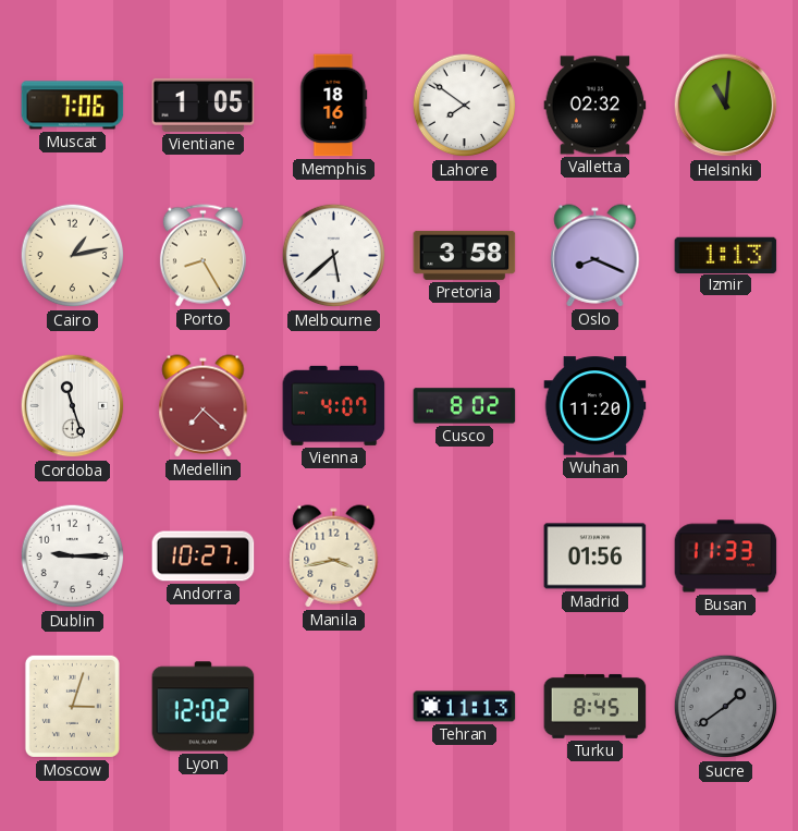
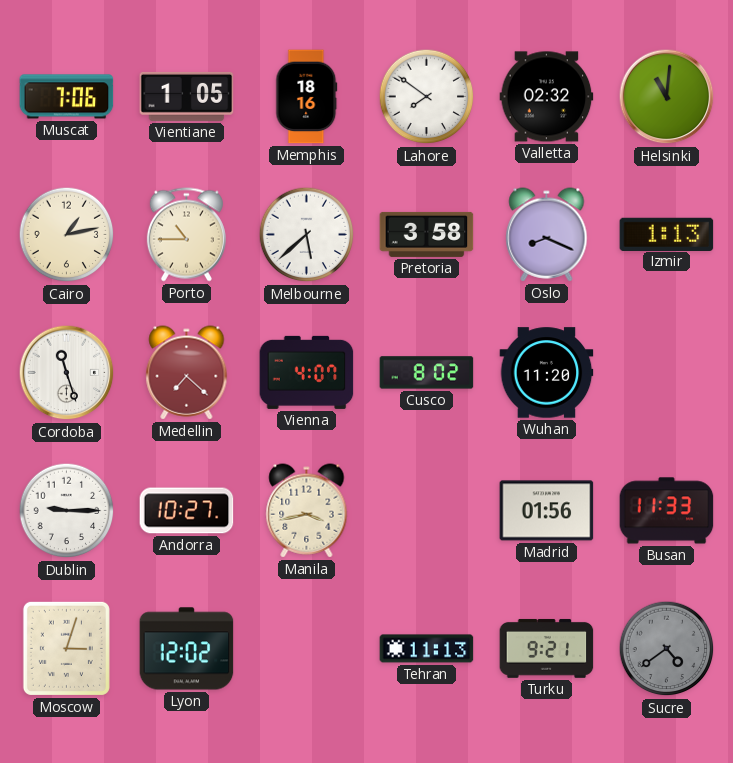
Porto: 8:25 -> 10:45
Turku: 8:45 -> 9:21
Sucre: 1:39 -> 4:39
